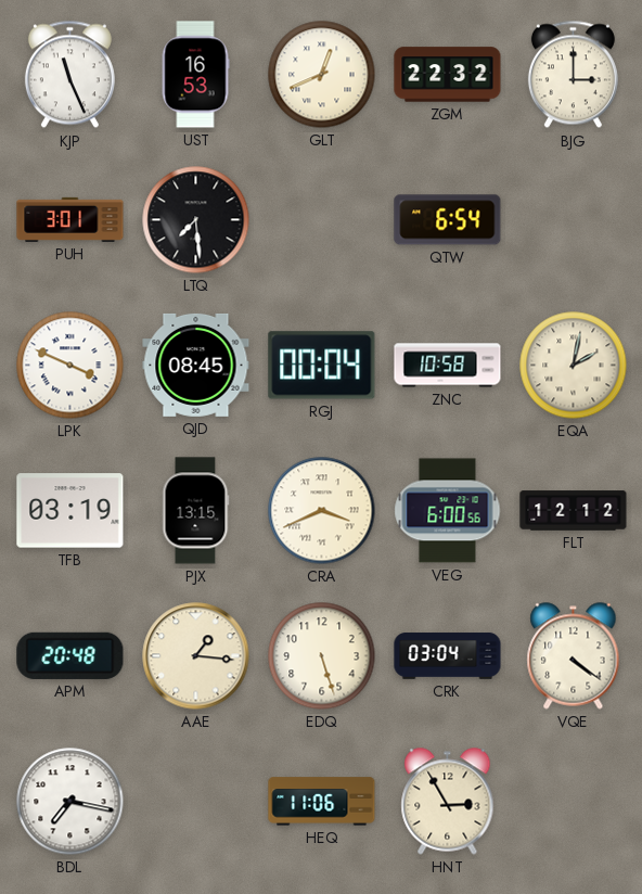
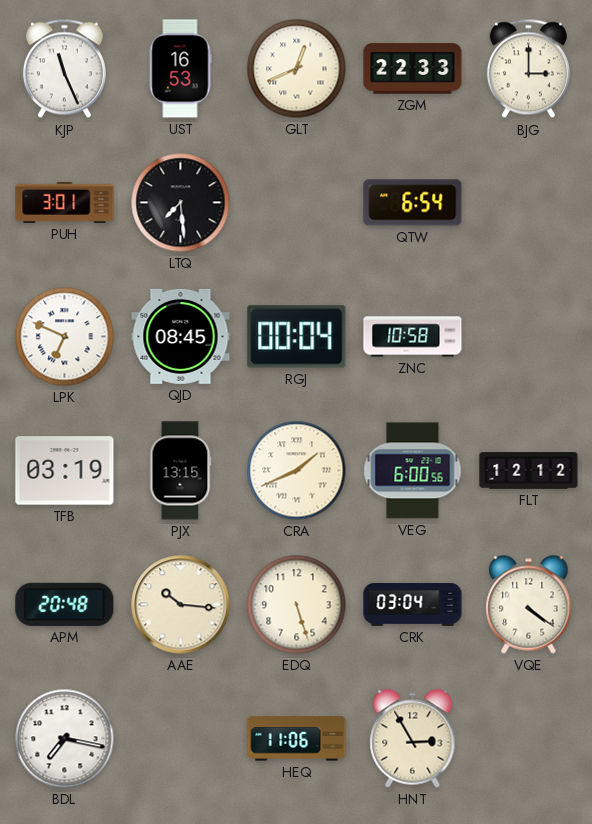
ZGM: 22:32 -> 22:33
LPK: 3:49 -> 6:49
EQA: 2:02 -> none
CRA: 3:41 -> 1:41
AAE: 1:16 -> 10:16
